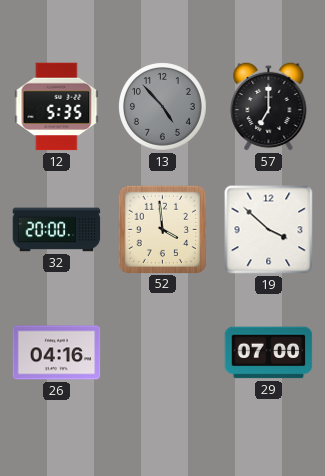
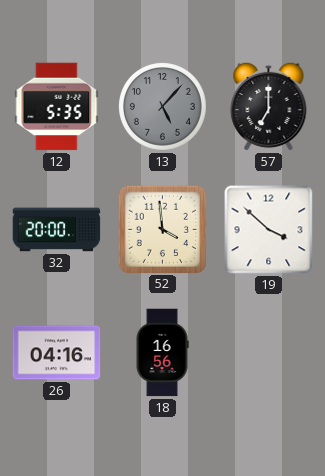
13: 4:53 -> 5:07
18: none -> 16:56
29: 07:00 -> none
